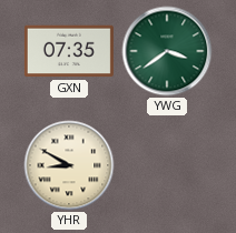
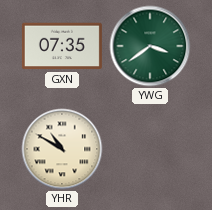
YHR: 8:50 -> 10:50
